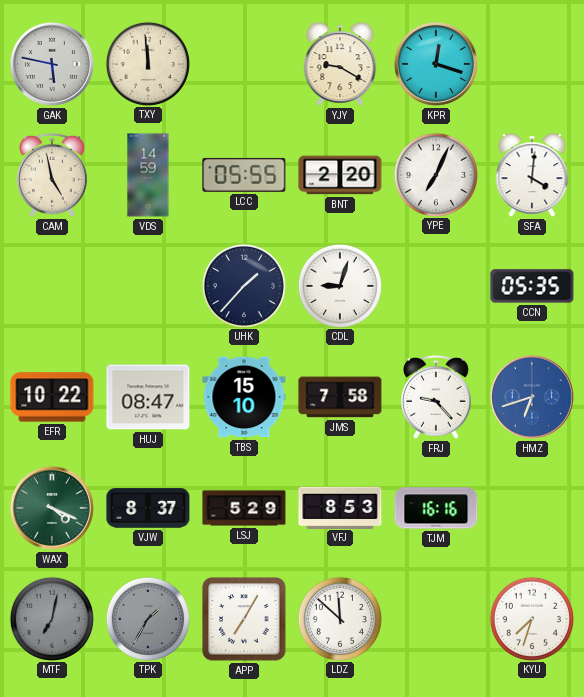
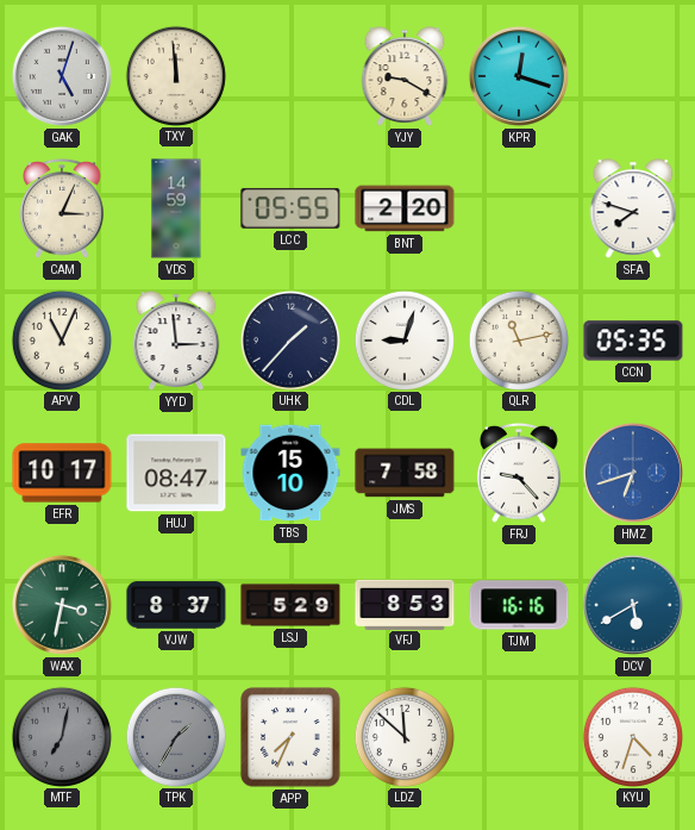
GAK: 5:47 -> 5:03
CAM: 4:58 -> 3:04
YPE: 7:04 -> none
SFA: 4:01 -> 7:48
APV: none -> 11:04
YYD: none -> 2:59
QLR: none -> 11:13
EFR: 10:22 -> 10:17
WAX: 4:19 -> 3:32
DCV: none -> 5:40
APP: 7:05 -> 7:34
KYU: 7:33 -> 4:33
